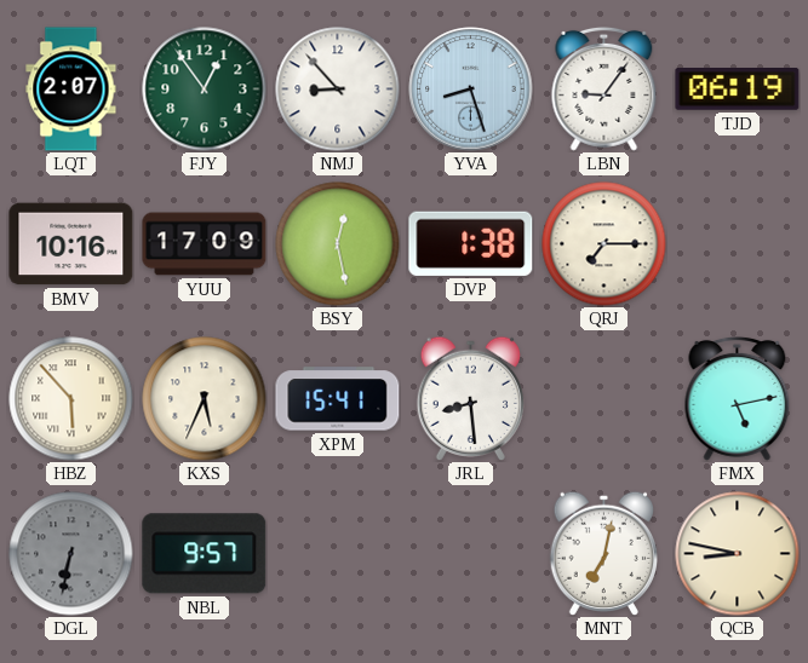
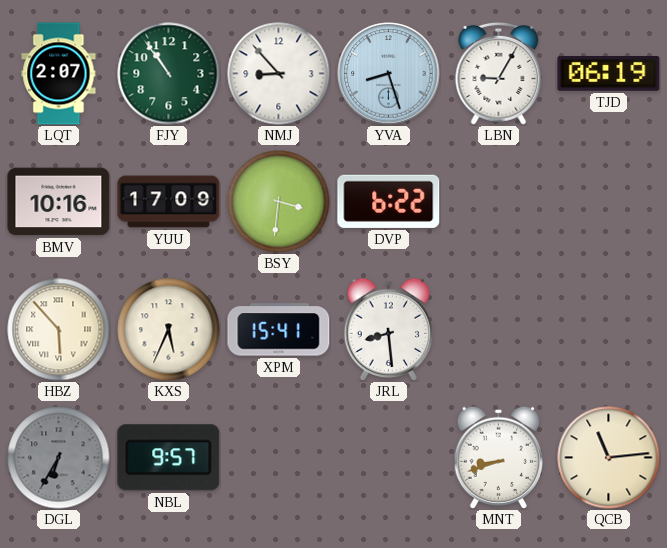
FJY: 12:54 -> 10:54
LBN: 9:06 -> 9:05
BSY: 12:28 -> 3:31
DVP: 1:38 -> 6:22
QRJ: 7:15 -> none
FMX: 5:13 -> none
DGL: 6:32 -> 6:35
MNT: 7:02 -> 8:42
QCB: 8:47 -> 11:14
